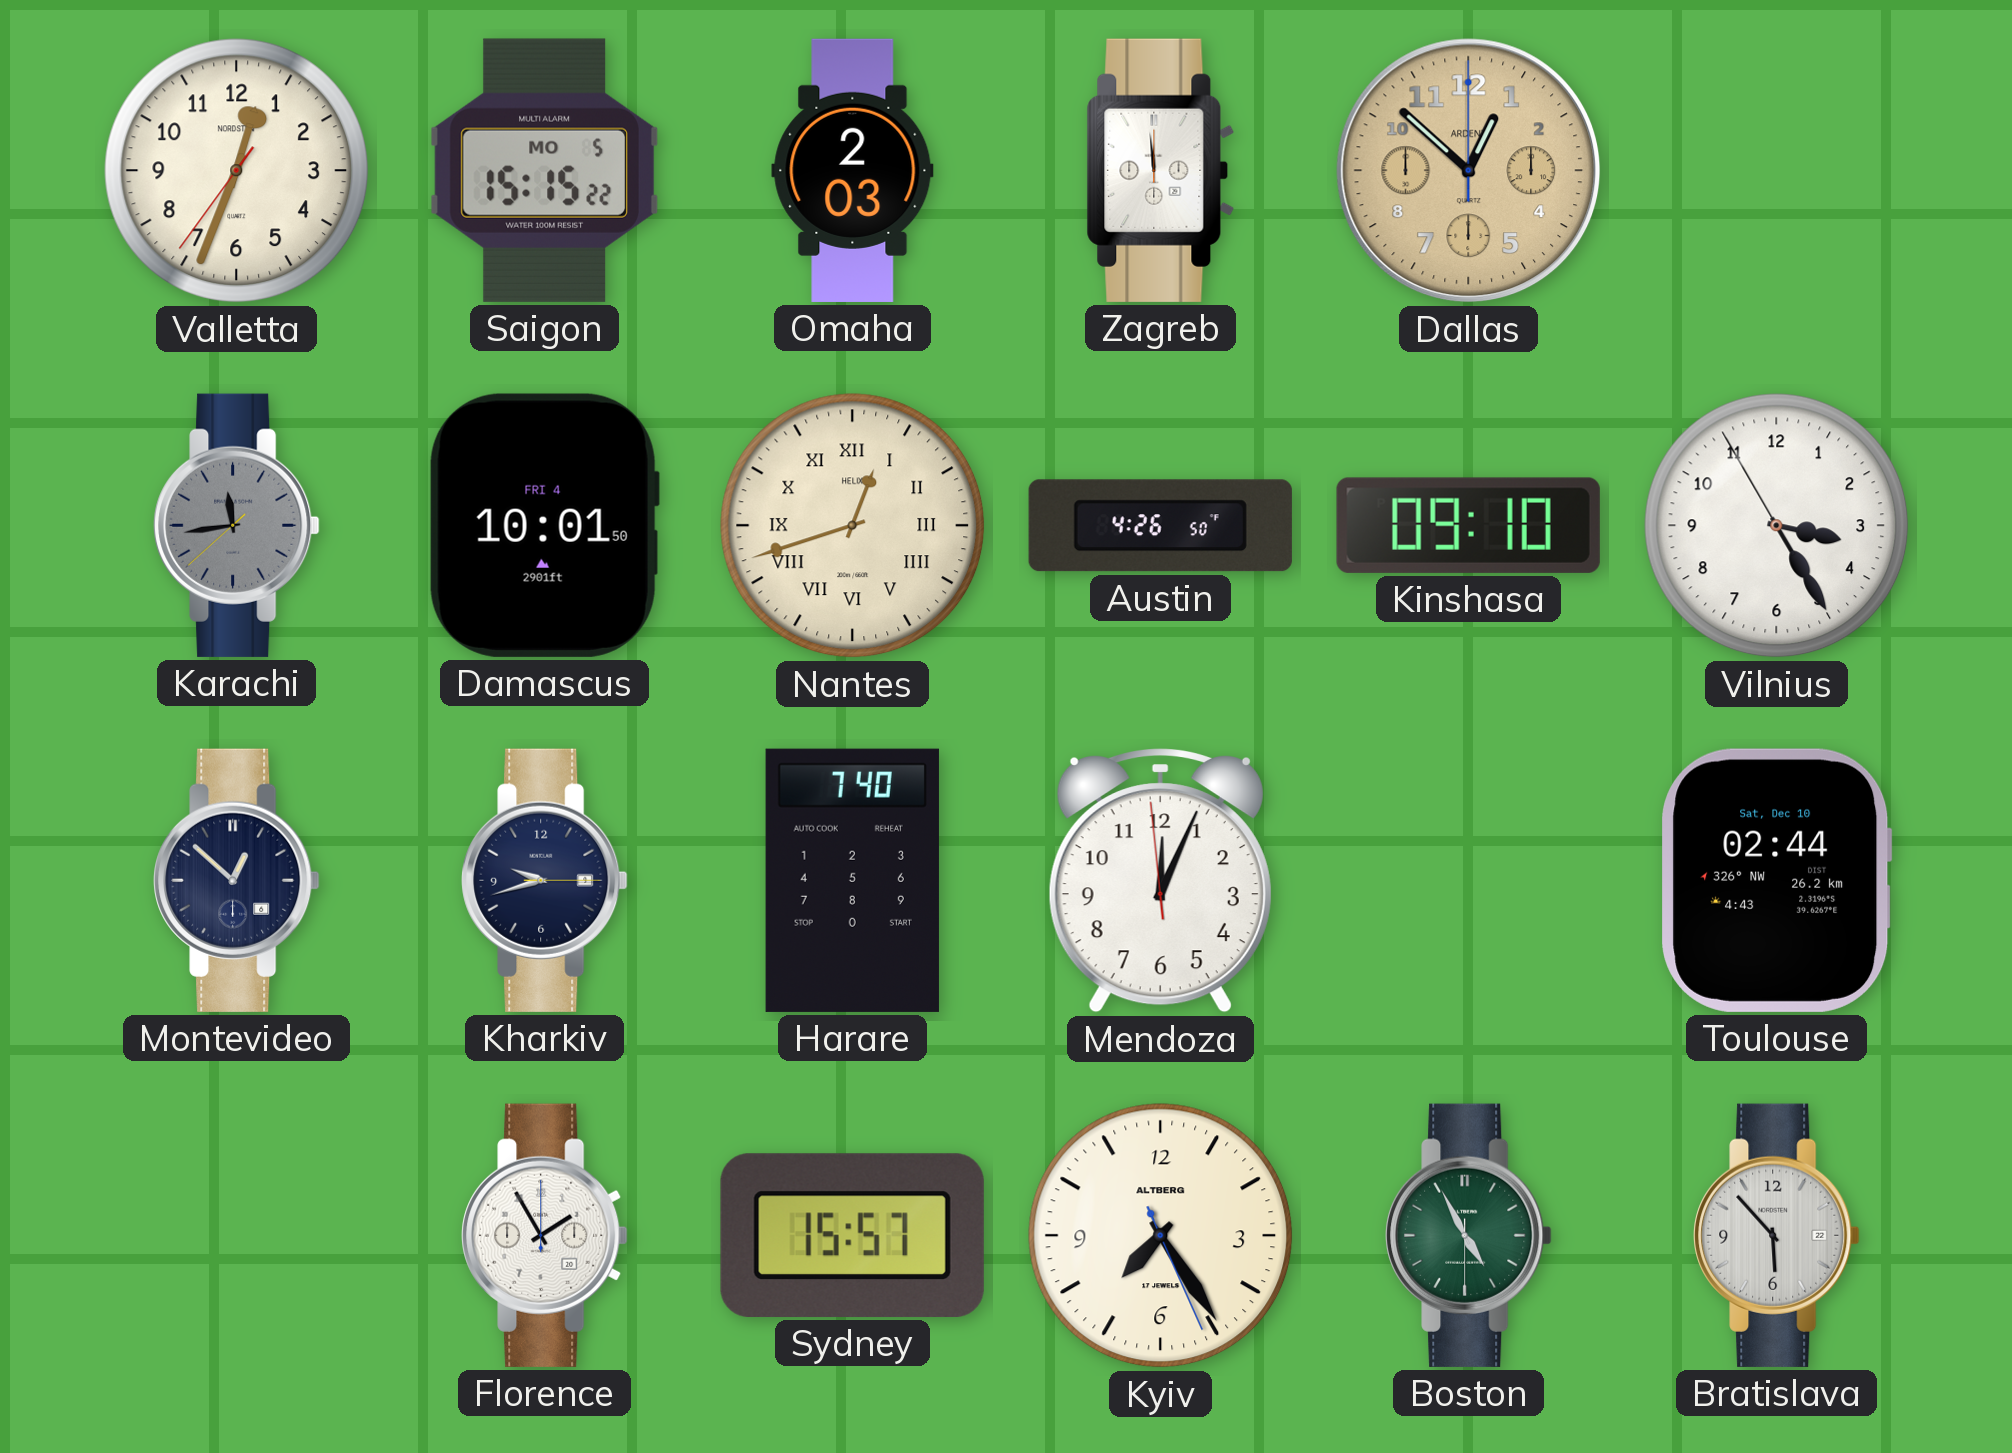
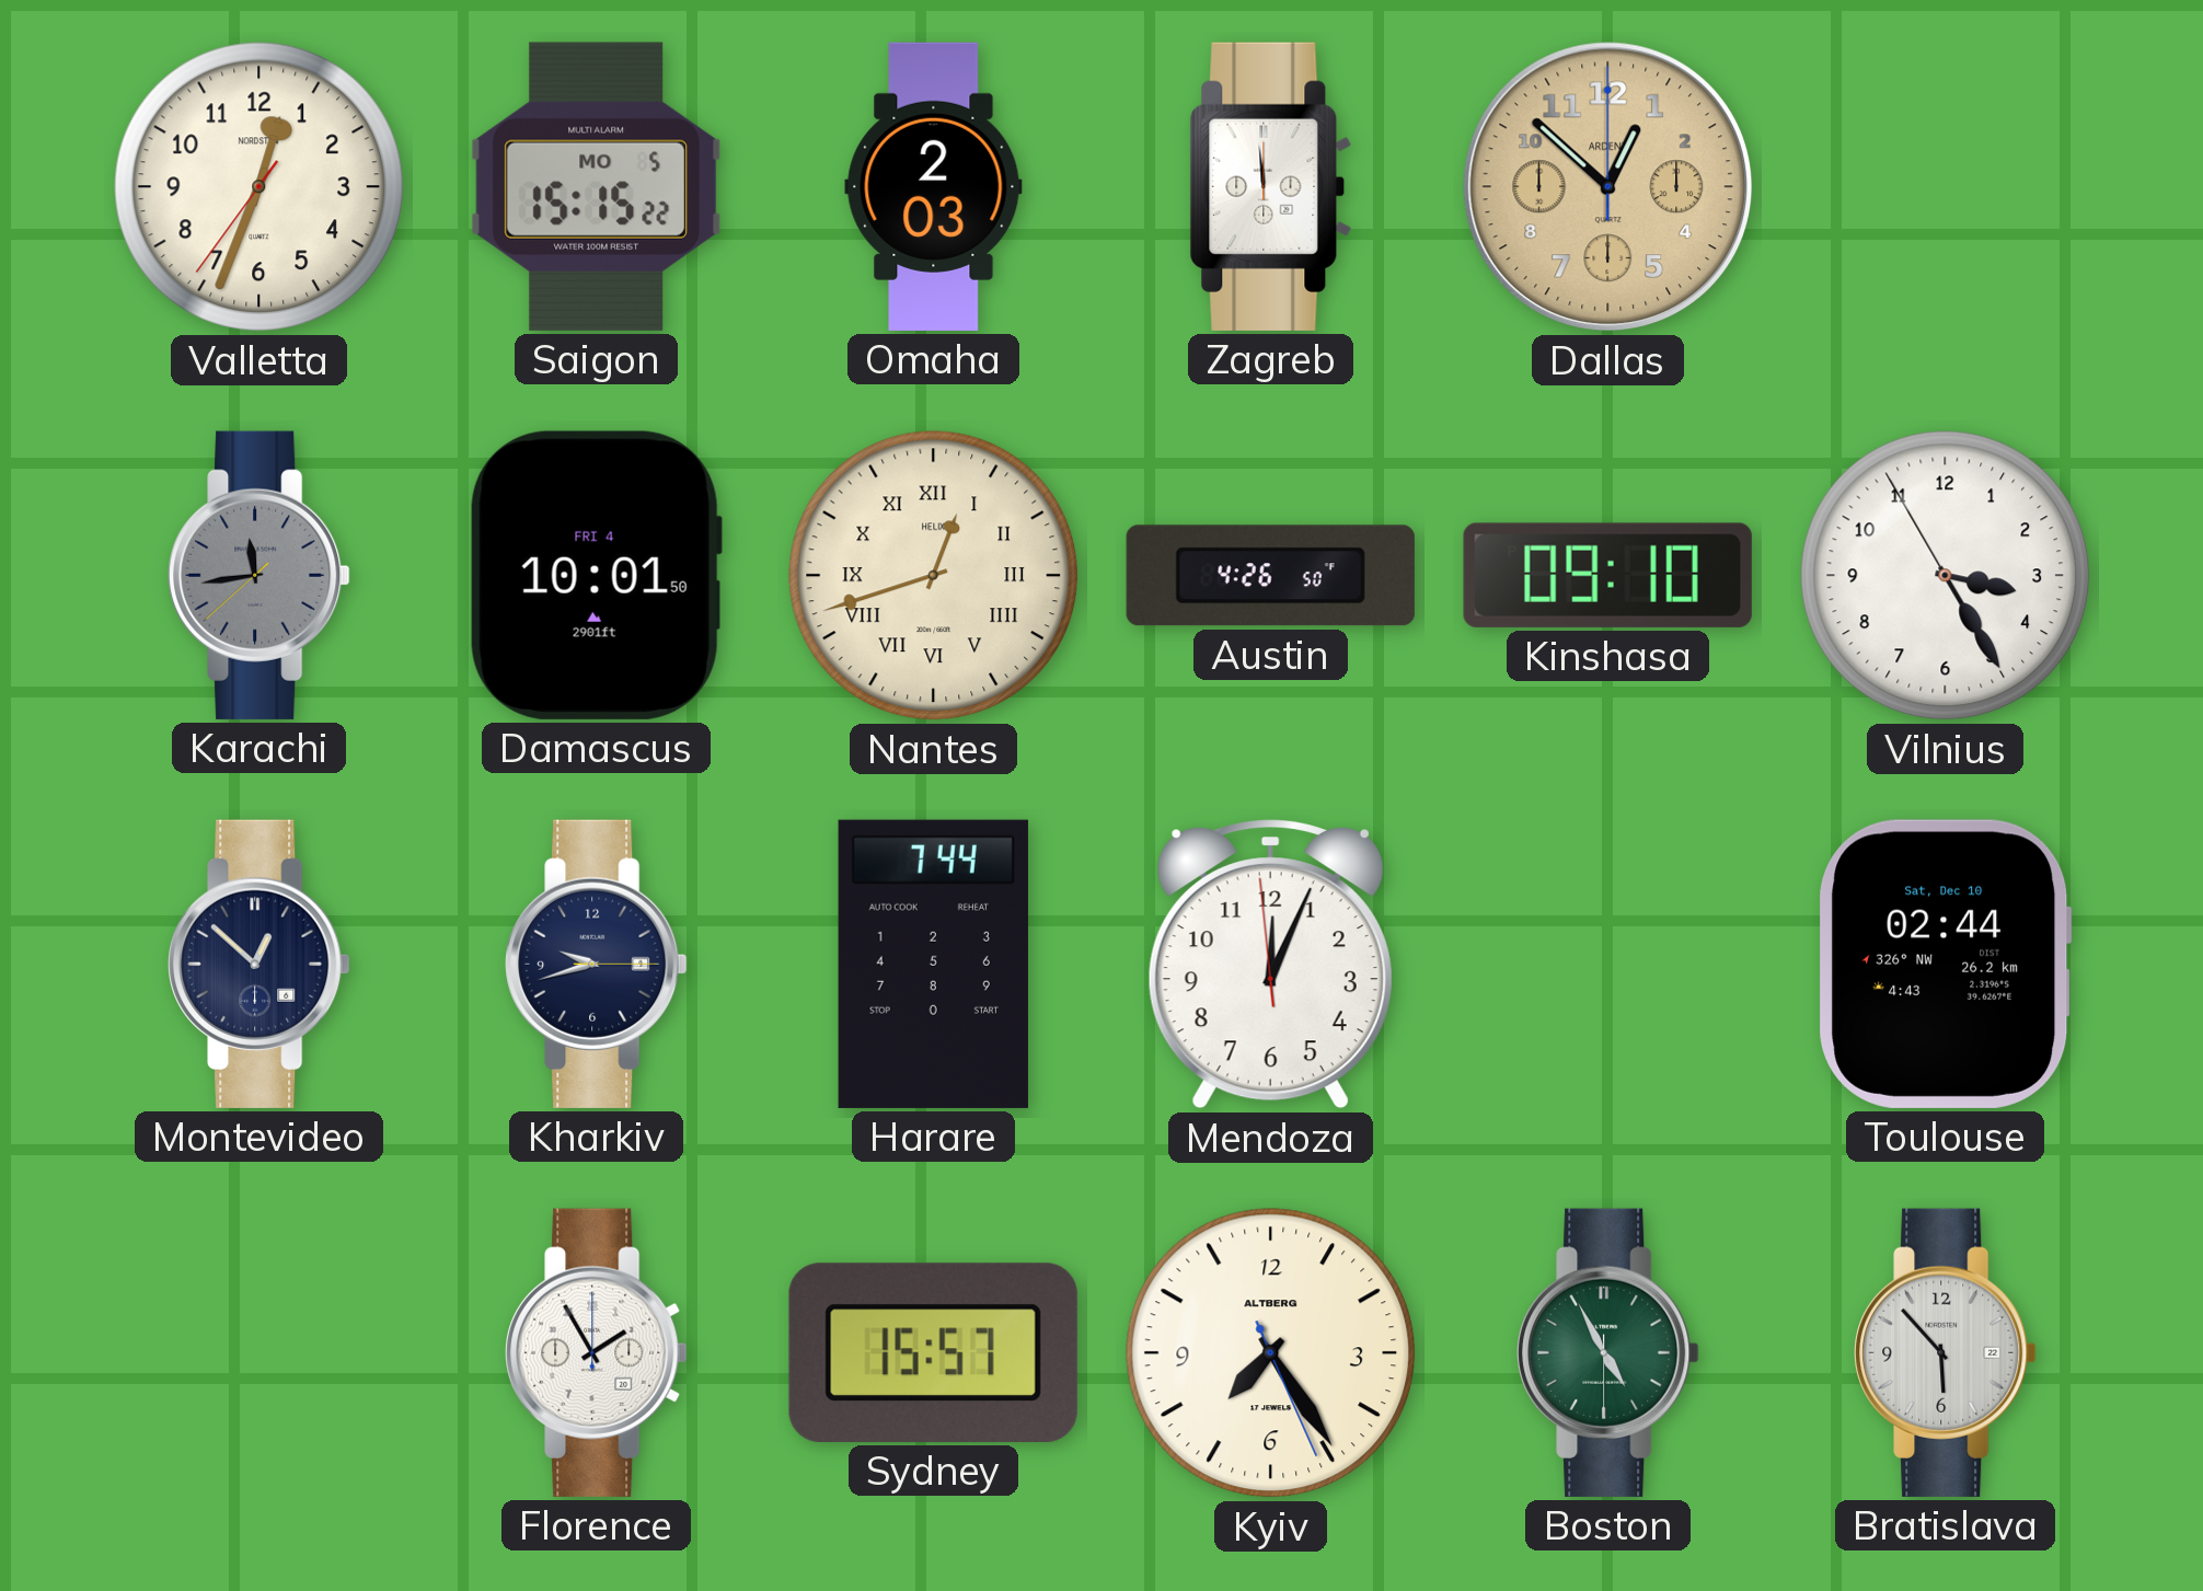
Harare: 7:40 -> 7:44
